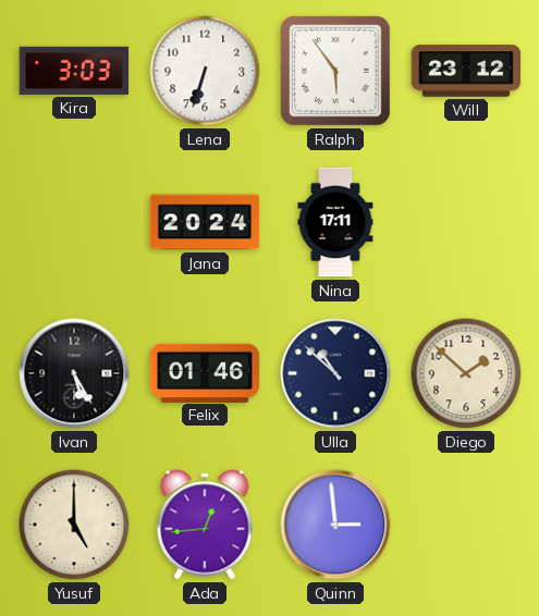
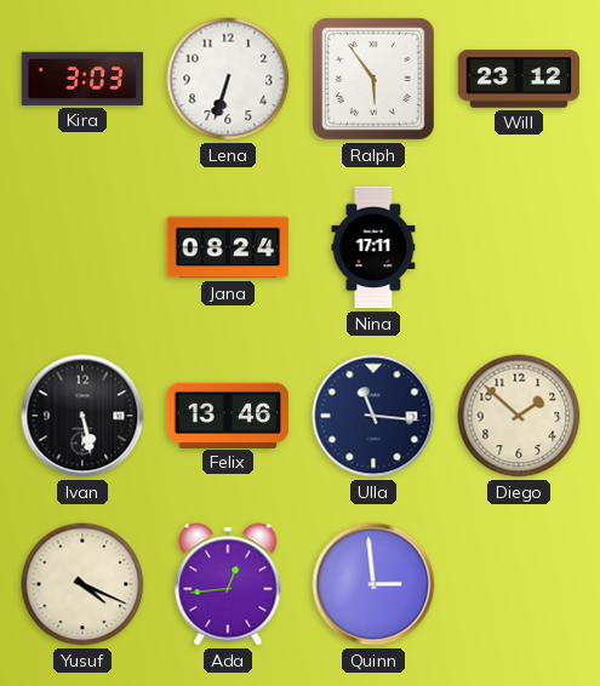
Jana: 20:24 -> 08:24
Ivan: 5:25 -> 5:28
Felix: 01:46 -> 13:46
Ulla: 10:52 -> 11:16
Yusuf: 5:00 -> 4:19
